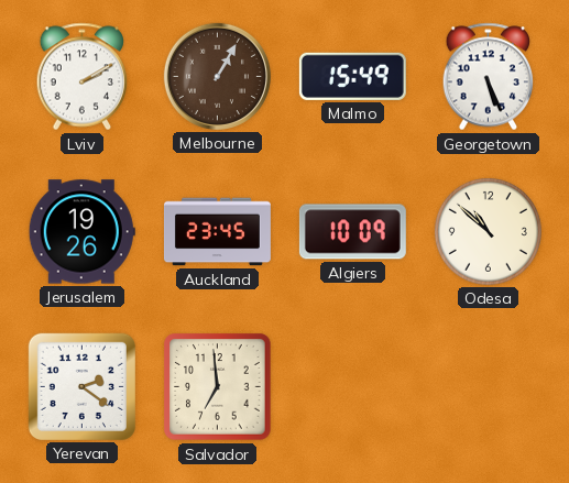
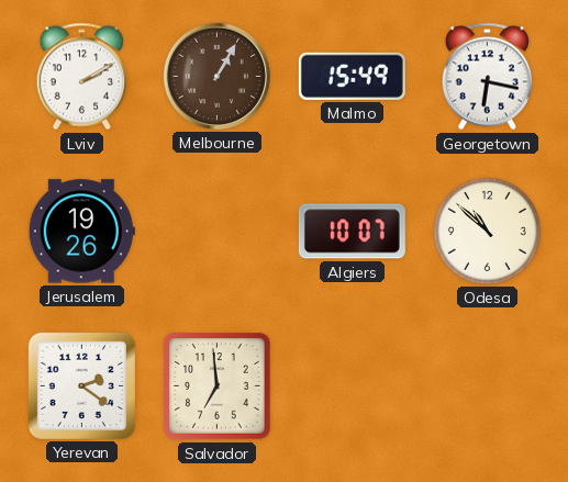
Georgetown: 5:26 -> 6:17
Auckland: 23:45 -> none
Algiers: 10:09 -> 10:07
